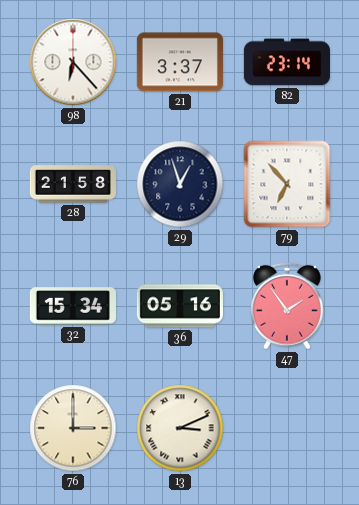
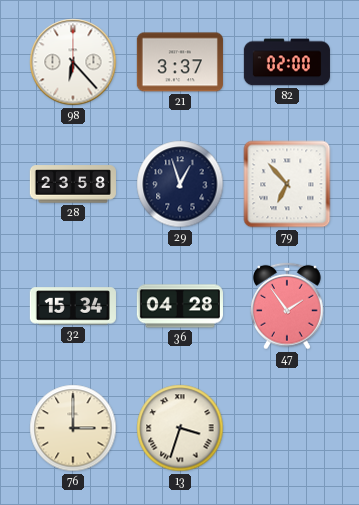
82: 23:14 -> 02:00
28: 21:58 -> 23:58
36: 05:16 -> 04:28
13: 3:11 -> 3:33
